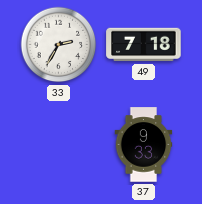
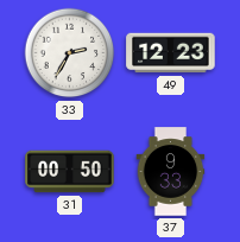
49: 7:18 -> 12:23
31: none -> 00:50
